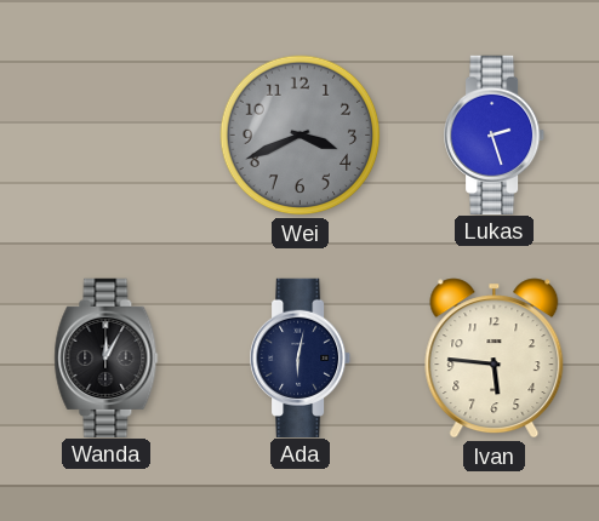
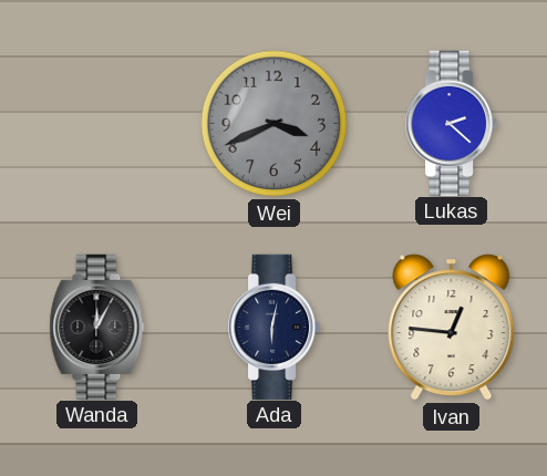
Lukas: 2:27 -> 2:22
Ivan: 5:46 -> 12:46
